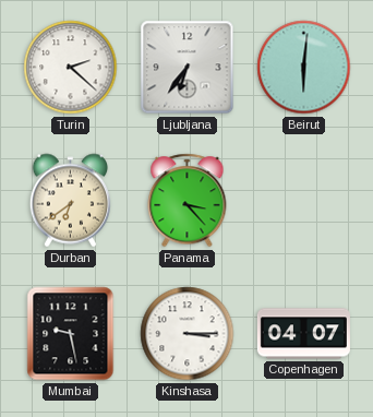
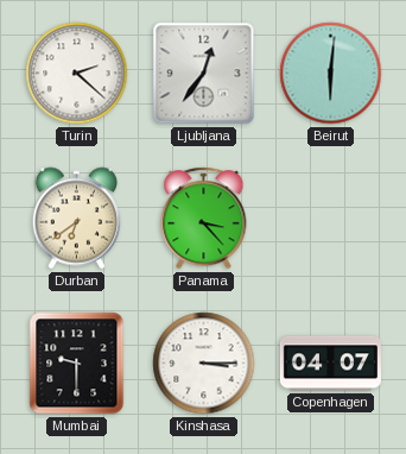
Ljubljana: 6:36 -> 12:36
Mumbai: 9:28 -> 9:30
